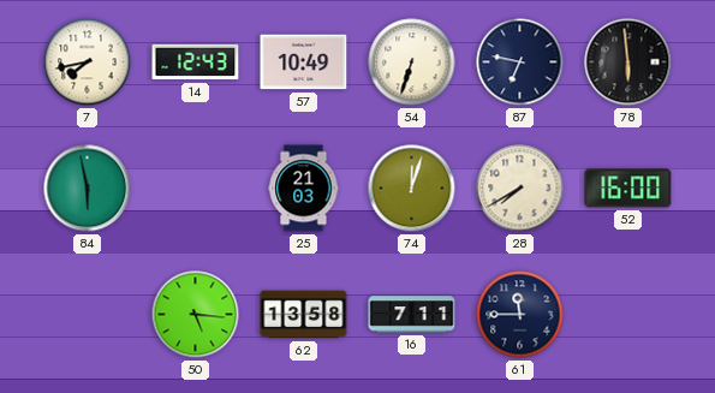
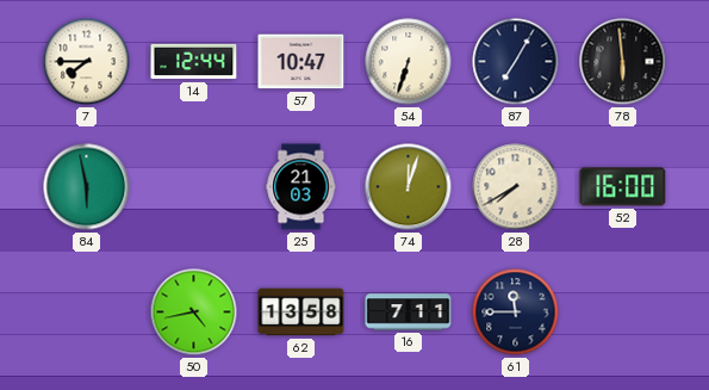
7: 7:43 -> 7:45
14: 12:43 -> 12:44
57: 10:49 -> 10:47
87: 6:47 -> 7:05
50: 5:16 -> 4:43
